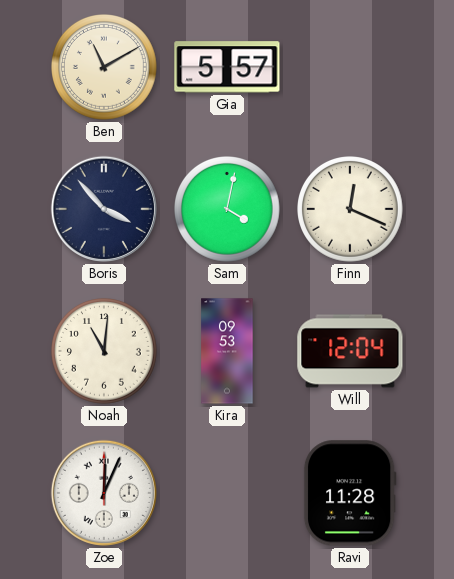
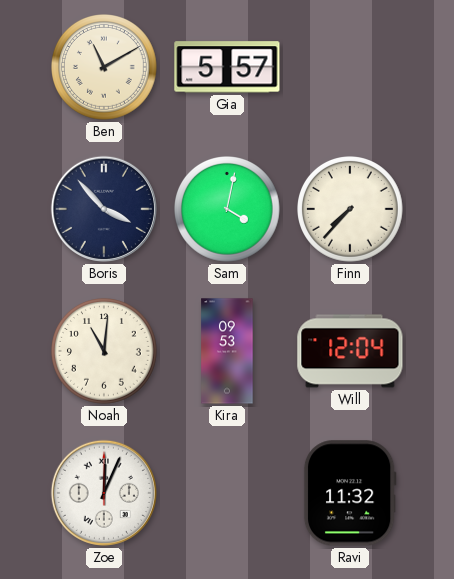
Finn: 12:19 -> 7:37
Ravi: 11:28 -> 11:32
